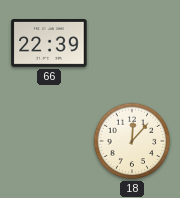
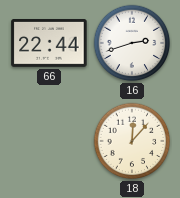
66: 22:39 -> 22:44
16: none -> 2:42
